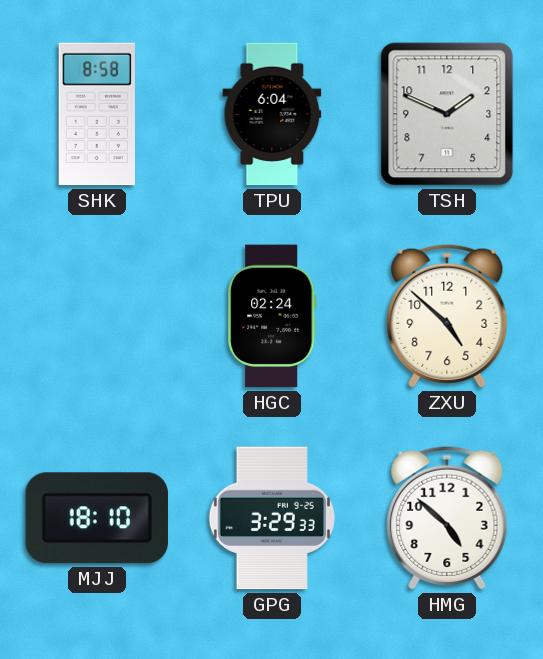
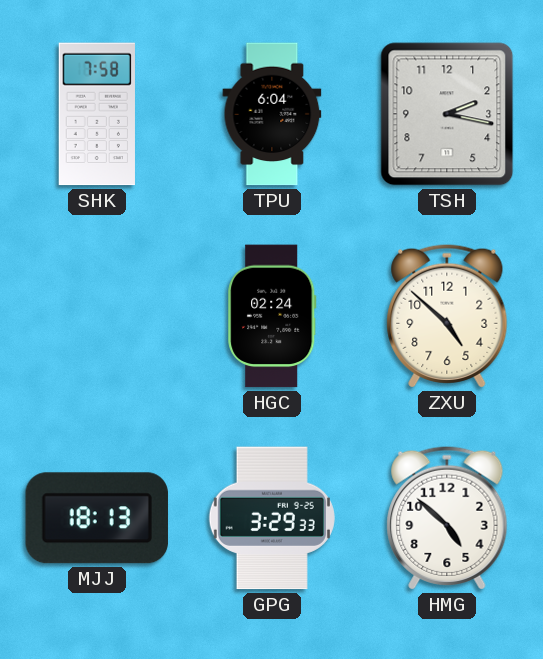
SHK: 8:58 -> 7:58
TSH: 1:49 -> 2:17
MJJ: 18:10 -> 18:13
